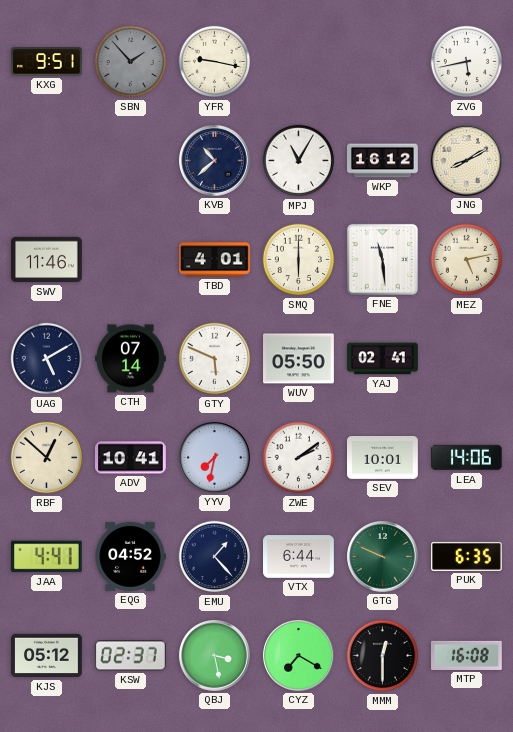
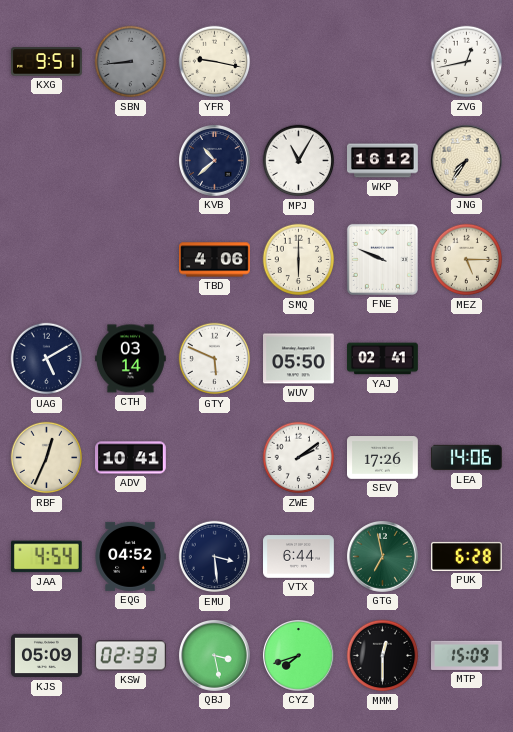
SBN: 1:53 -> 8:44
ZVG: 5:43 -> 12:43
JNG: 8:10 -> 7:36
SWV: 11:46 -> none
TBD: 4:01 -> 4:06
FNE: 11:29 -> 9:49
MEZ: 5:13 -> 5:15
CTH: 07:14 -> 03:14
RBF: 12:52 -> 12:34
YYV: 7:32 -> none
SEV: 10:01 -> 17:26
JAA: 4:41 -> 4:54
EMU: 1:23 -> 3:29
GTG: 9:49 -> 6:58
PUK: 6:35 -> 6:28
KJS: 05:12 -> 05:09
KSW: 02:37 -> 02:33
CYZ: 7:20 -> 7:42
MTP: 16:08 -> 15:09
